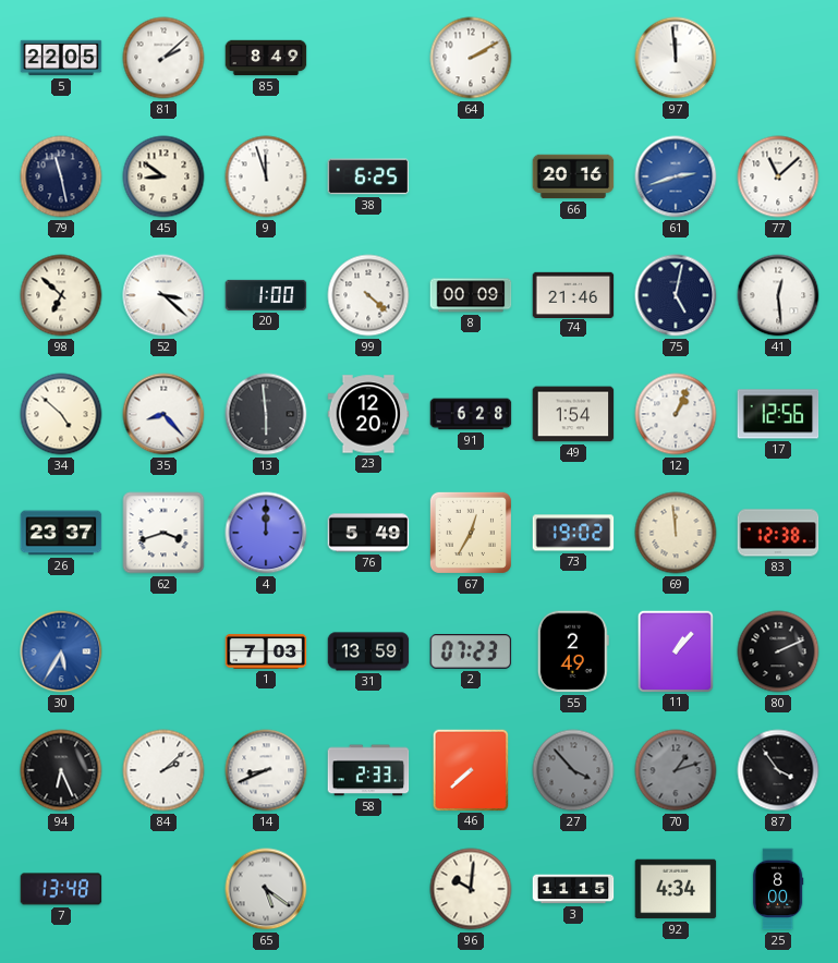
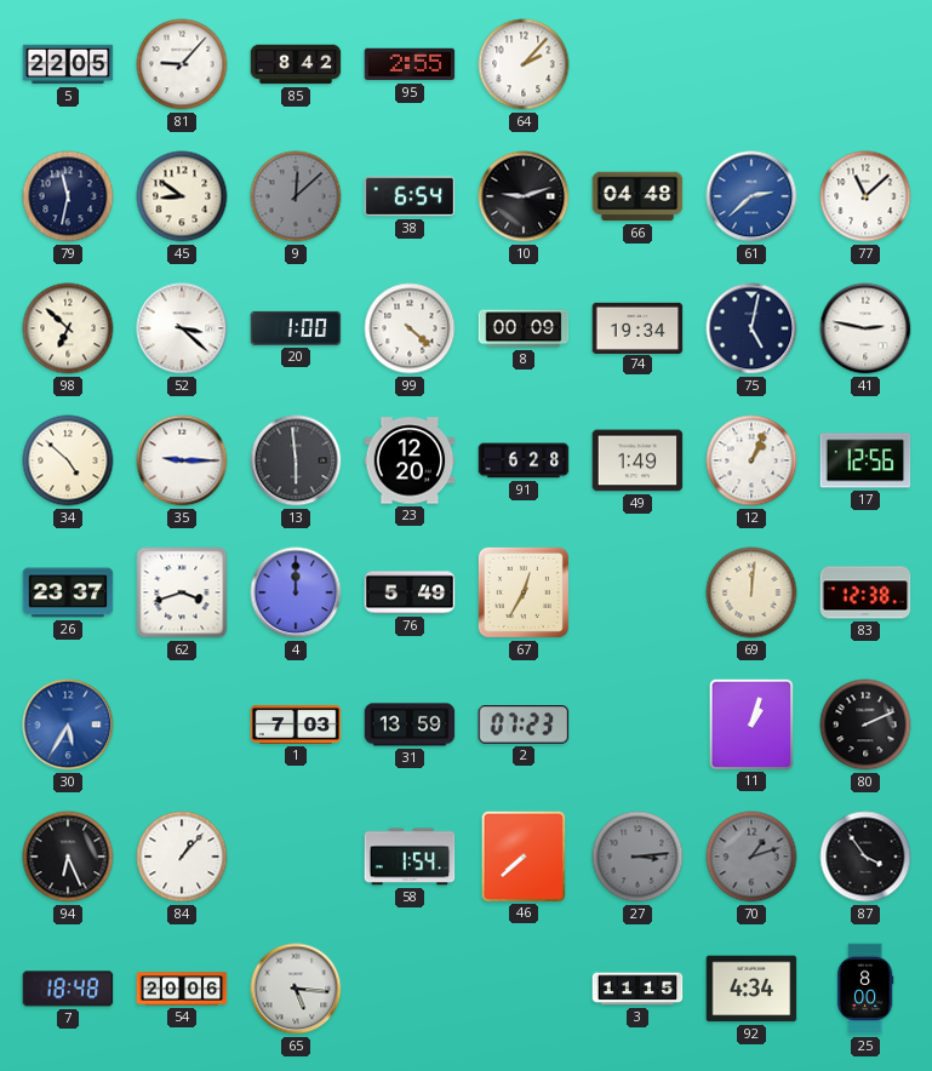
81: 2:08 -> 9:07
85: 8:49 -> 8:42
95: none -> 2:55
64: 2:10 -> 2:07
97: 11:59 -> none
79: 11:28 -> 11:32
9: 11:57 -> 12:08
9 dial: white -> grey
38: 6:25 -> 6:54
10: none -> 9:12
66: 20:16 -> 04:48
61: 2:42 -> 2:38
74: 21:46 -> 19:34
41: 12:29 -> 2:47
35: 8:23 -> 9:15
49: 1:54 -> 1:49
73: 19:02 -> none
69: 11:59 -> 12:01
55: 2:49 -> none
11: 1:07 -> 1:03
84: 2:08 -> 1:07
14: 8:41 -> none
58: 2:33 -> 1:54
27: 3:53 -> 3:14
7: 13:48 -> 18:48
54: none -> 20:06
65: 5:21 -> 5:16
96: 10:01 -> none
